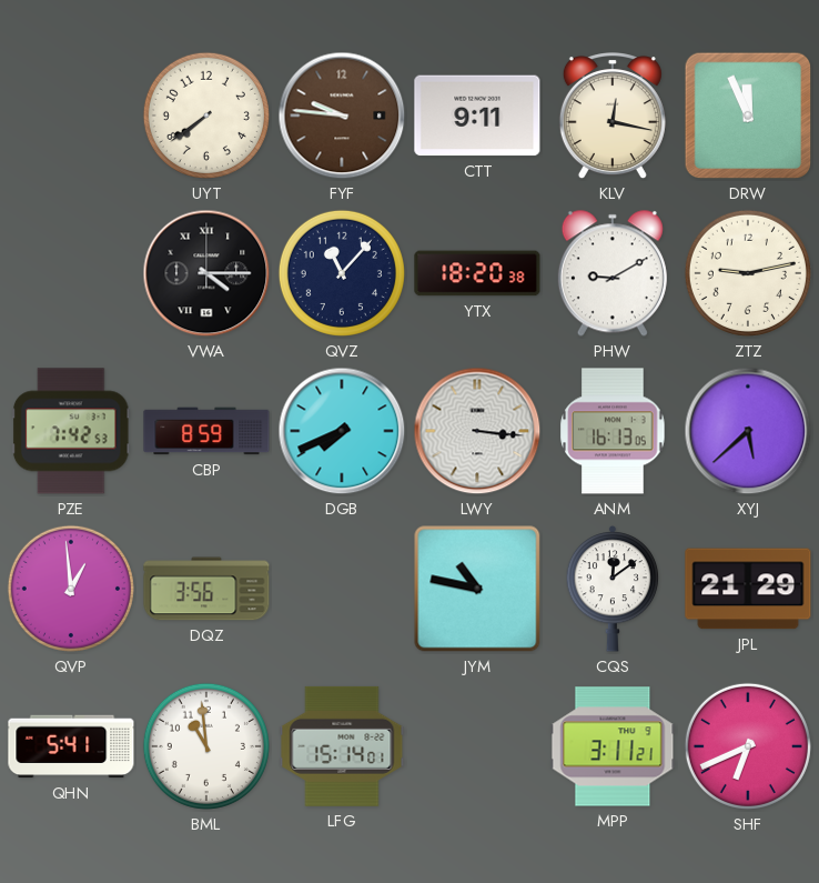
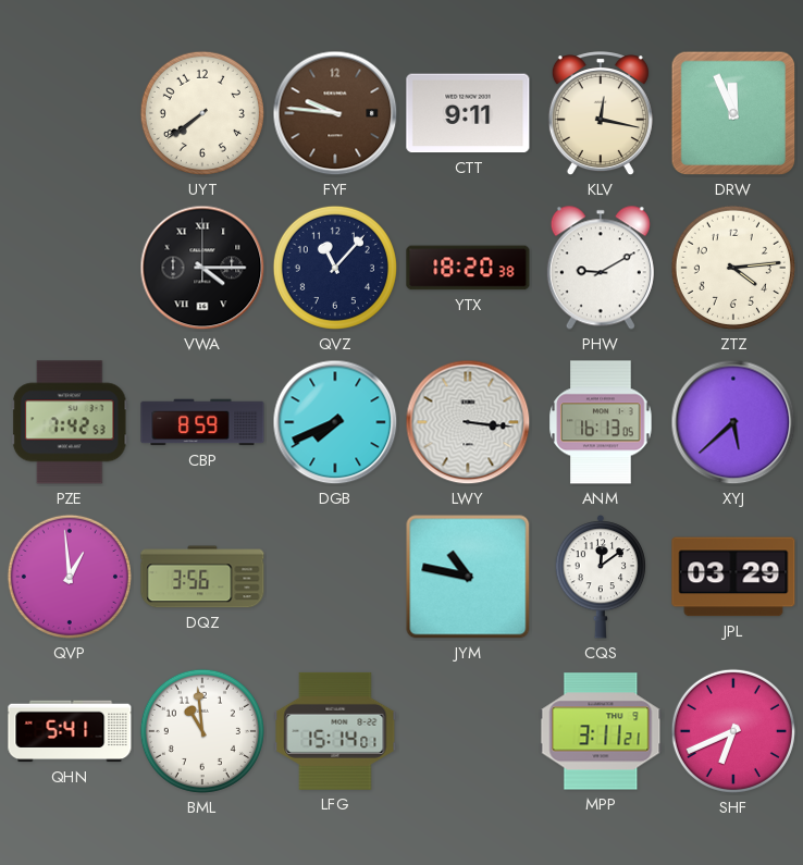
ZTZ: 9:13 -> 4:14
JPL: 21:29 -> 03:29
